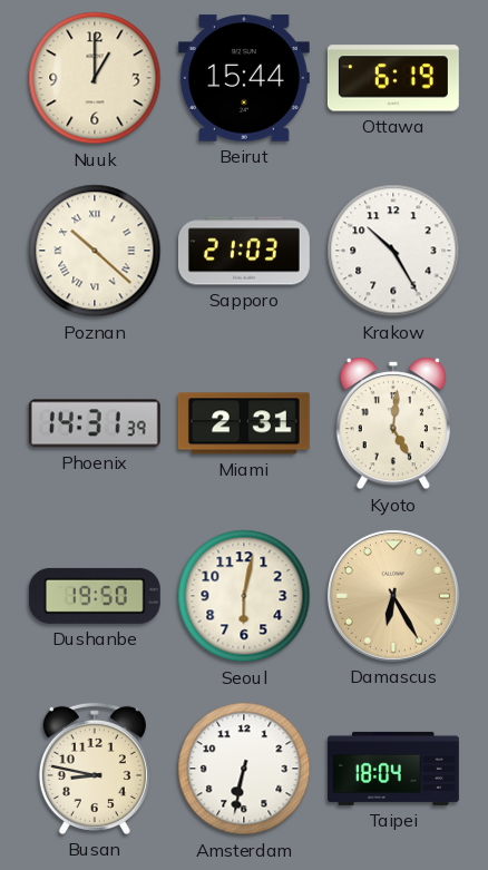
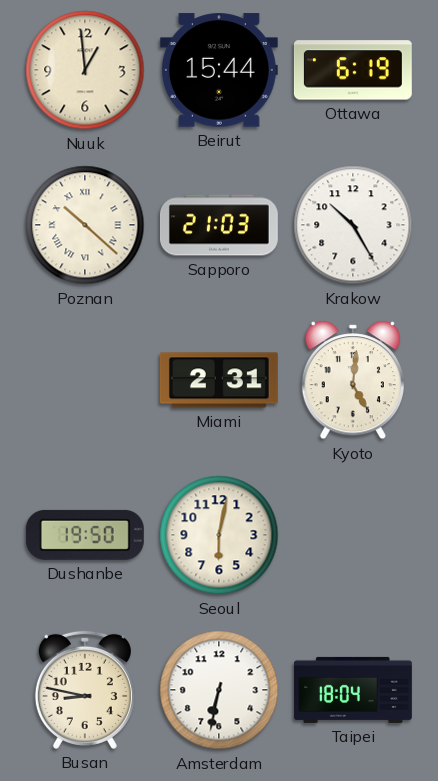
Nuuk: 1:00 -> 12:59
Phoenix: 14:31 -> none
Damascus: 6:25 -> none
